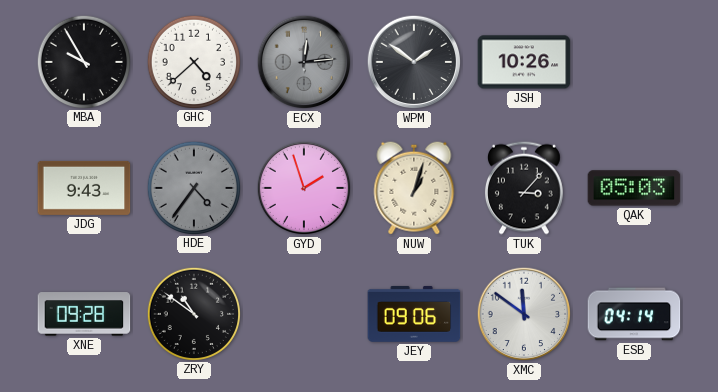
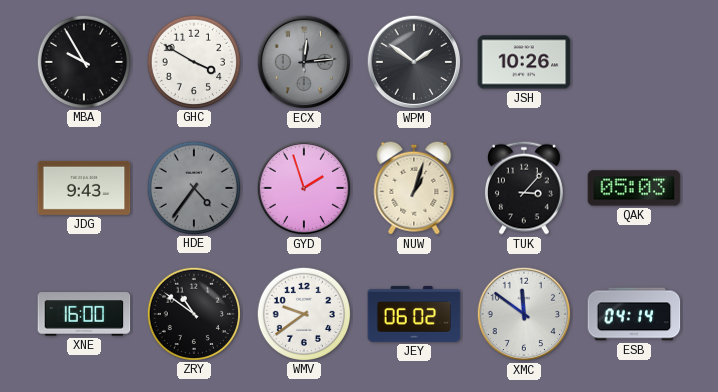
GHC: 4:38 -> 3:50
XNE: 09:28 -> 16:00
WMV: none -> 9:39
JEY: 09:06 -> 06:02
